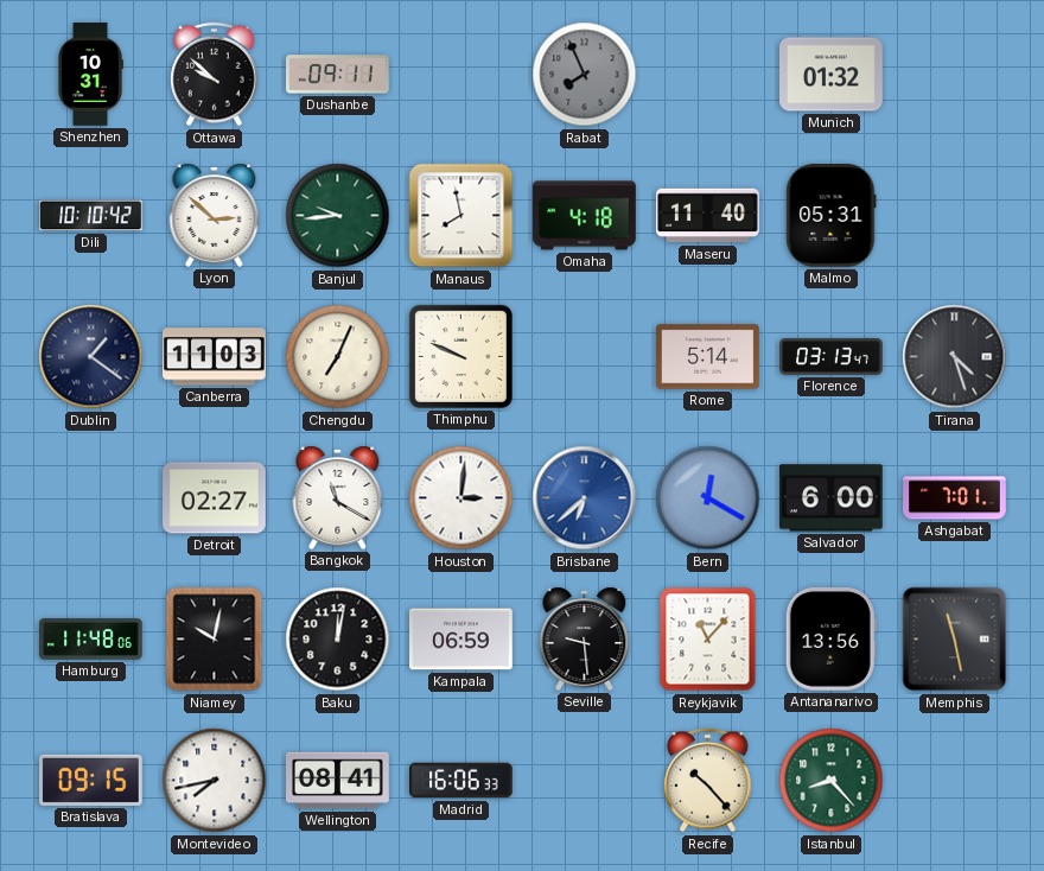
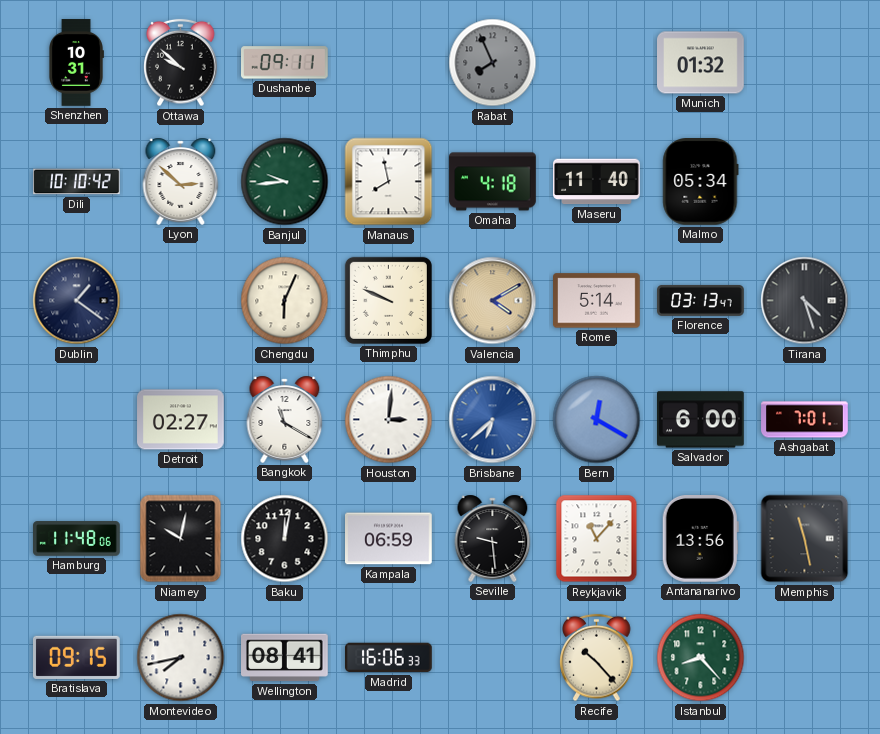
Malmo: 05:31 -> 05:34
Canberra: 11:03 -> none
Chengdu: 7:04 -> 6:04
Valencia: none -> 4:10
